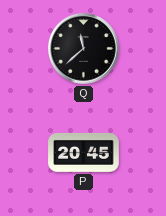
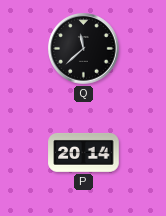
P: 20:45 -> 20:14
